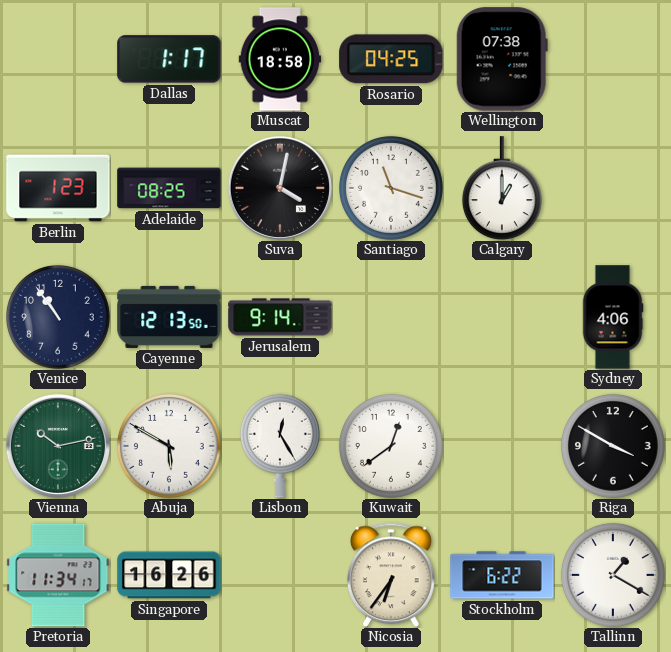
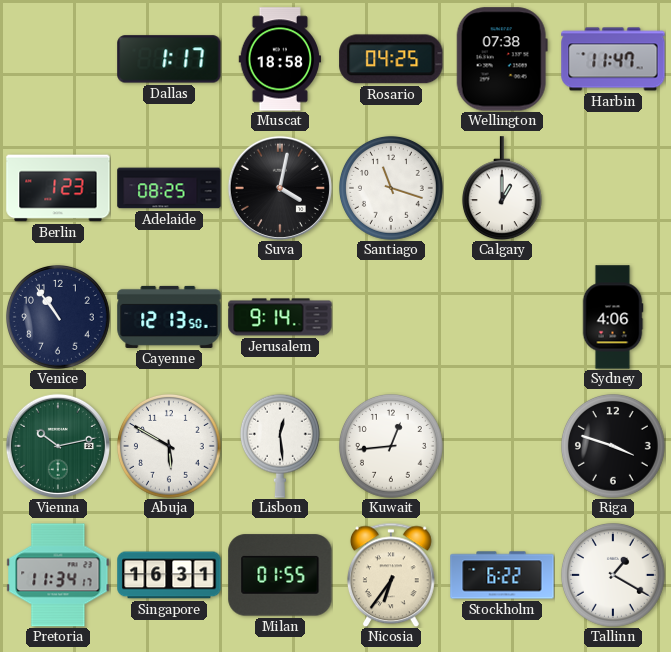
Harbin: none -> 11:47
Lisbon: 12:25 -> 12:29
Kuwait: 12:39 -> 12:44
Riga: 3:50 -> 3:48
Singapore: 16:26 -> 16:31
Milan: none -> 01:55
